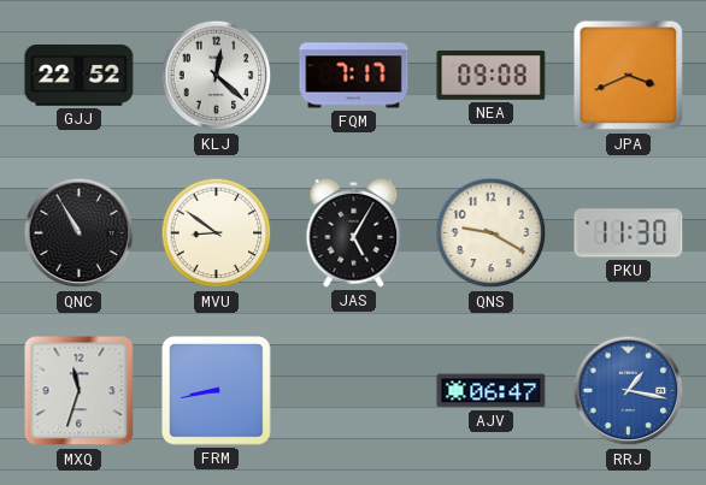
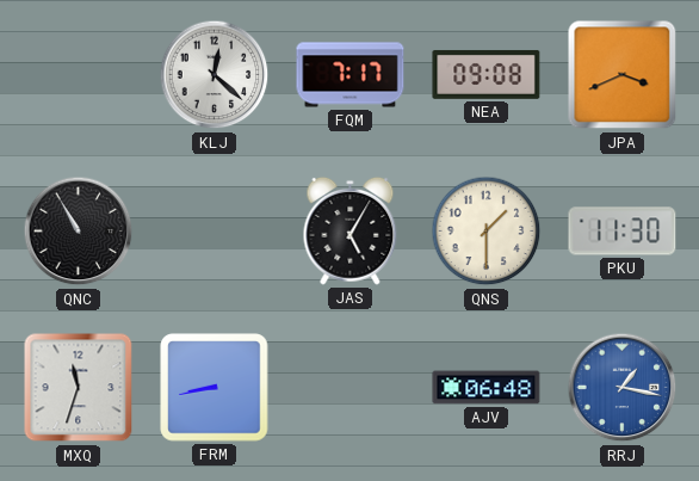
GJJ: 22:52 -> none
MVU: 8:51 -> none
QNS: 9:20 -> 1:30
AJV: 06:47 -> 06:48
